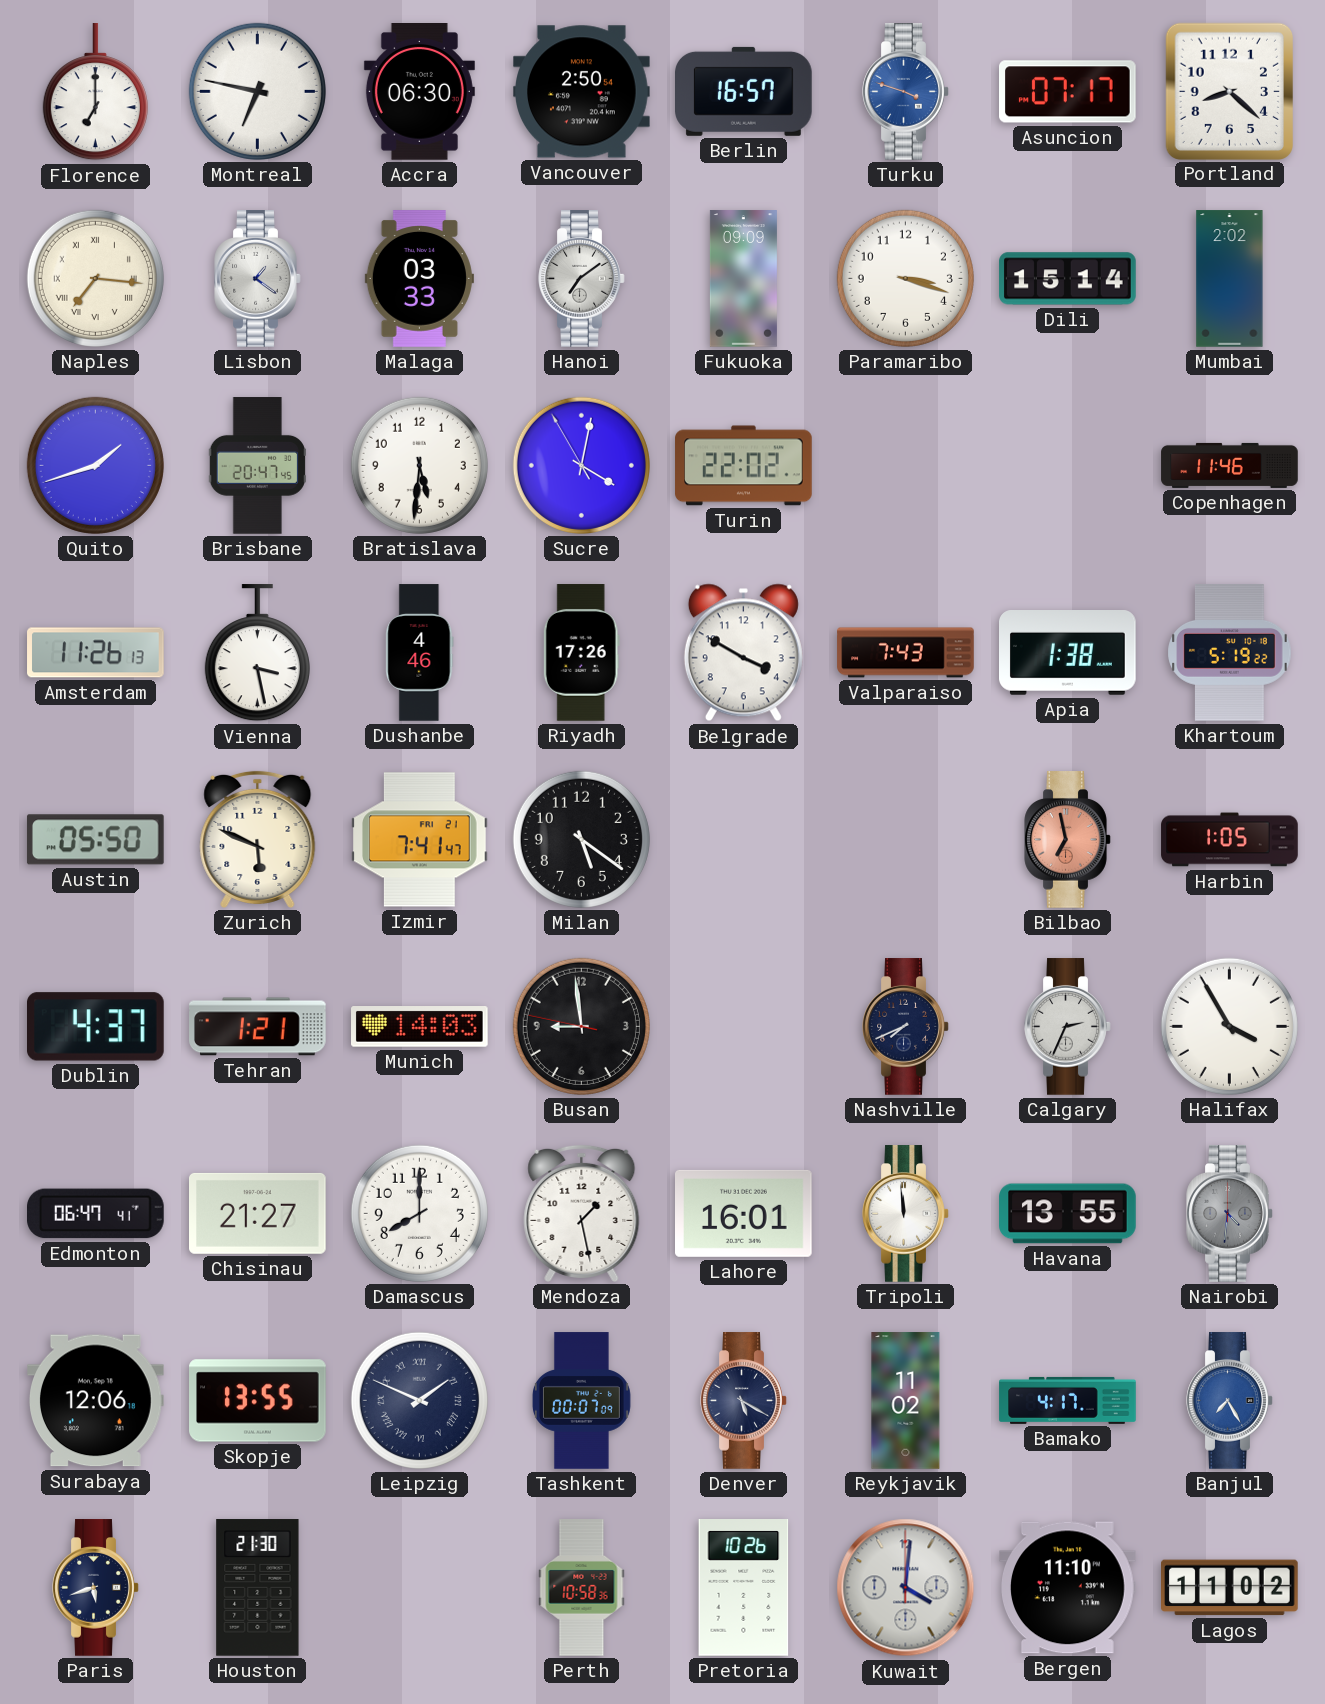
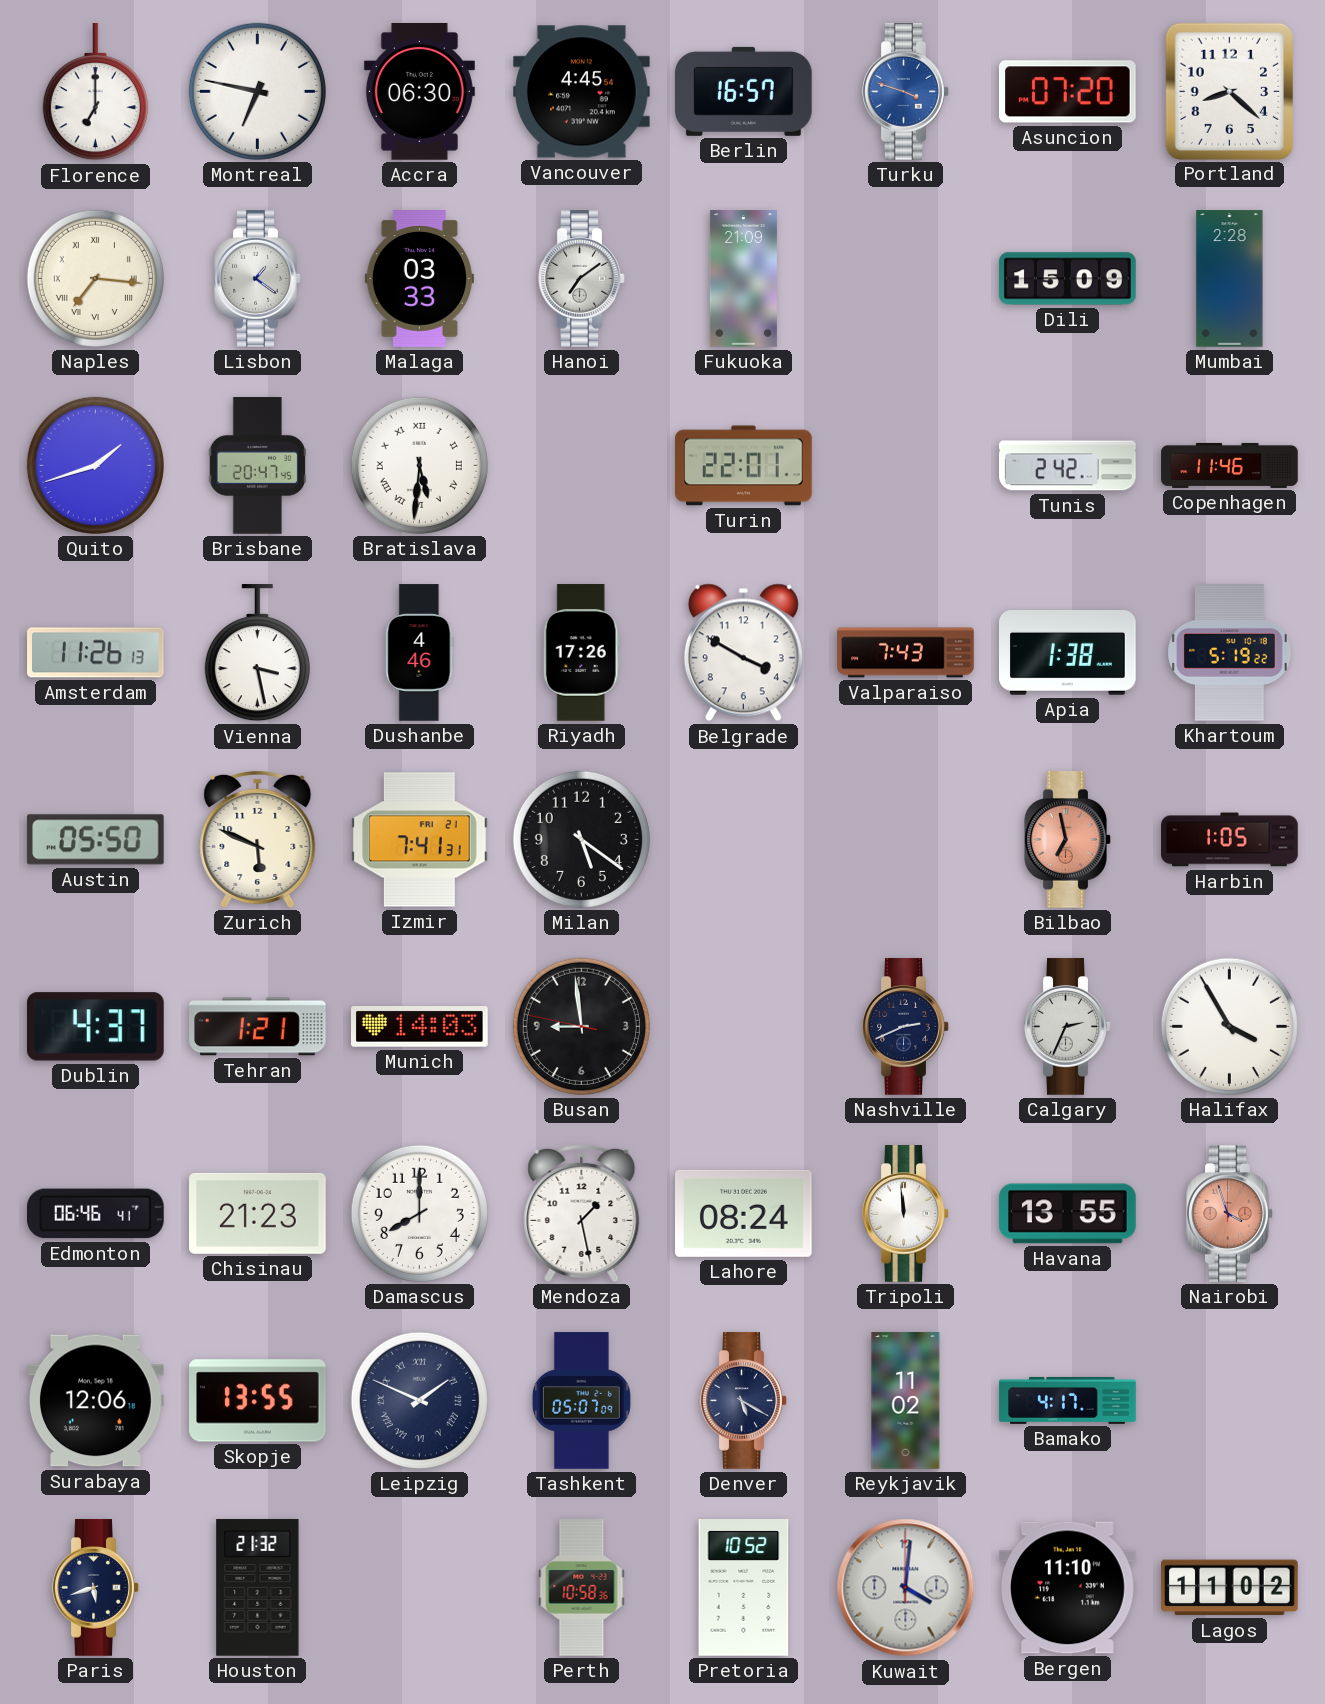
Vancouver: 2:50 -> 4:45
Asuncion: 07:17 -> 07:20
Fukuoka: 09:09 -> 21:09
Paramaribo: 3:18 -> none
Dili: 15:14 -> 15:09
Mumbai: 2:02 -> 2:28
Bratislava numerals: Arabic -> Roman
Sucre: 4:01 -> none
Turin: 22:02 -> 22:01
Tunis: none -> 2:42
Izmir: 7:41:47 -> 7:41:31
Nashville: 7:41 -> 2:41
Edmonton: 06:47 -> 06:46
Chisinau: 21:27 -> 21:23
Lahore: 16:01 -> 08:24
Nairobi: 4:31 -> 3:57
Nairobi dial: grey -> salmon
Tashkent: 00:07 -> 05:07
Banjul: 7:25 -> none
Houston: 21:30 -> 21:32
Pretoria: 10:26 -> 10:52
